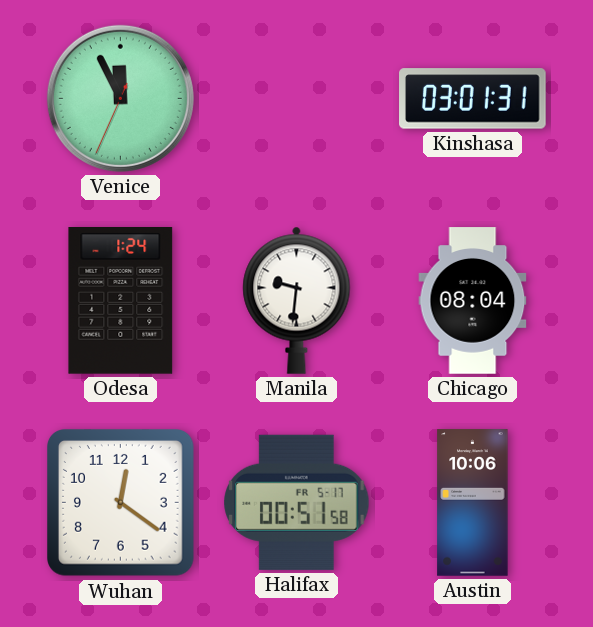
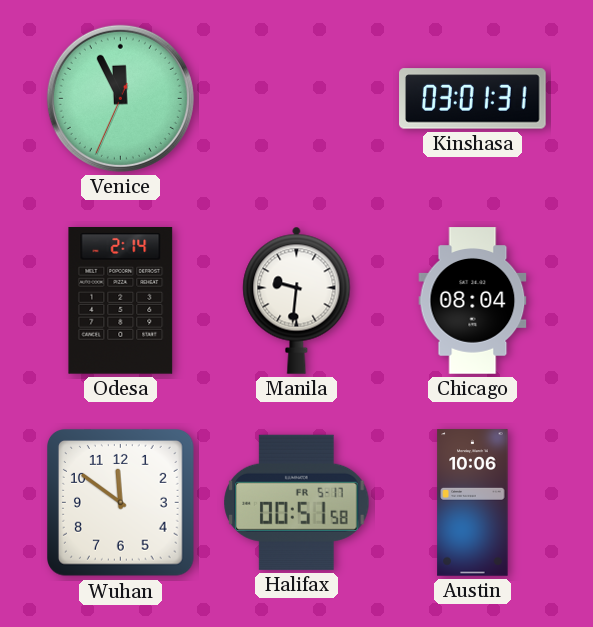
Odesa: 1:24 -> 2:14
Wuhan: 12:21 -> 11:51
